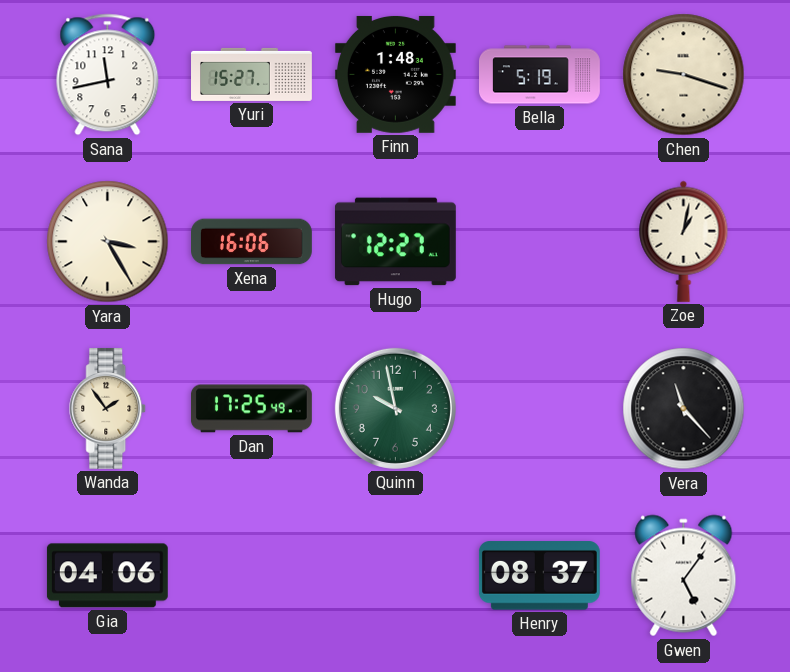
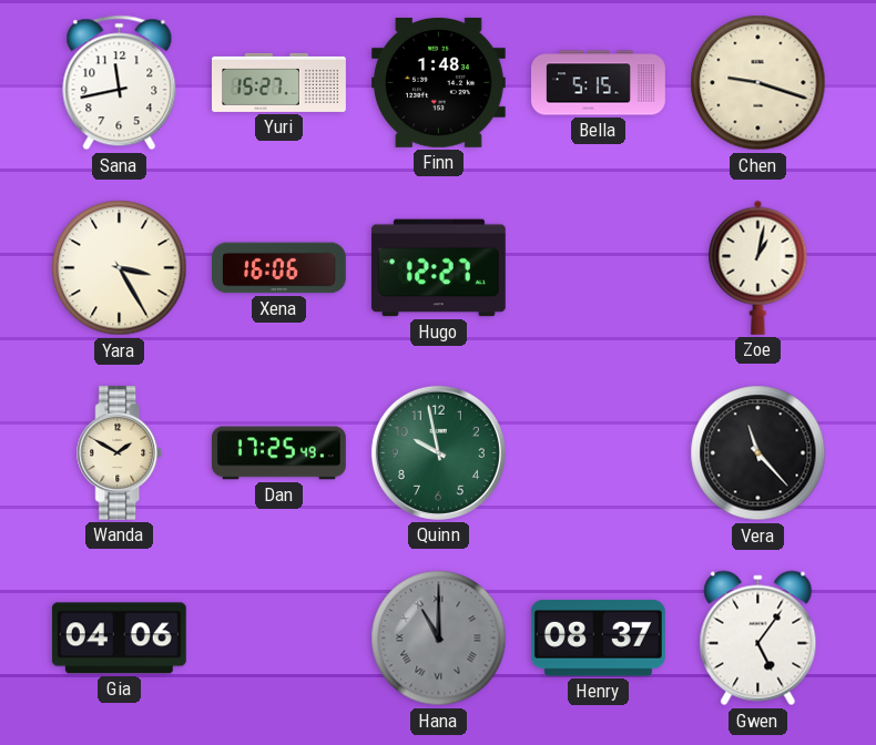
Bella: 5:19 -> 5:15
Wanda: 1:54 -> 1:50
Hana: none -> 11:00
